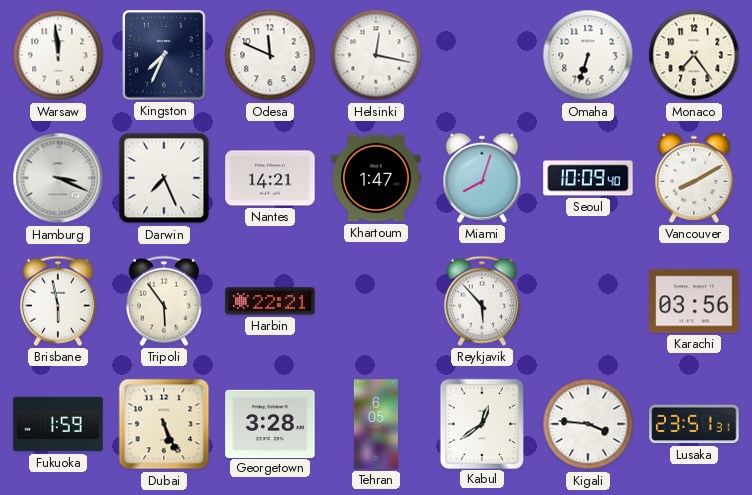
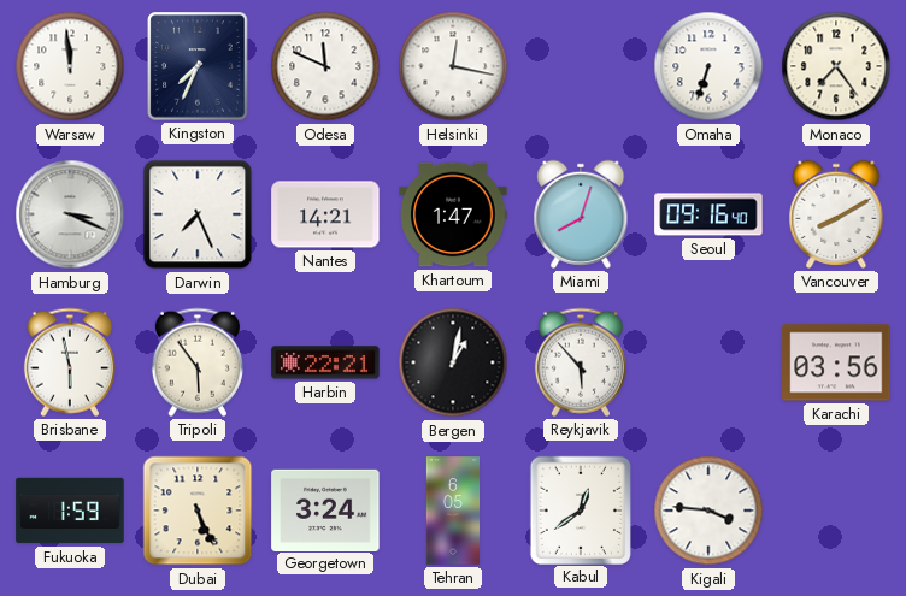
Seoul: 10:09 -> 09:16
Bergen: none -> 1:02
Georgetown: 3:28 -> 3:24
Lusaka: 23:51 -> none
